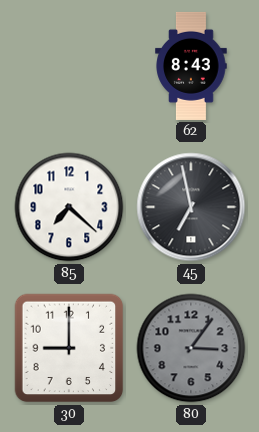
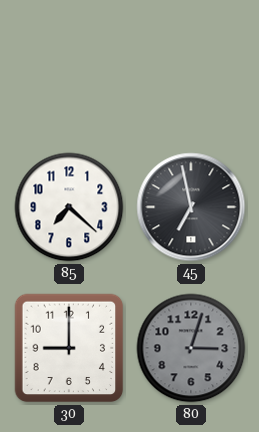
62: 8:43 -> none
80: 3:06 -> 3:03
